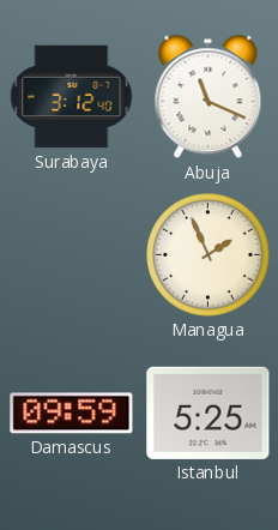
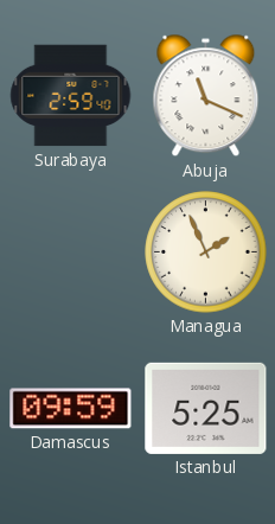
Surabaya: 3:12 -> 2:59
